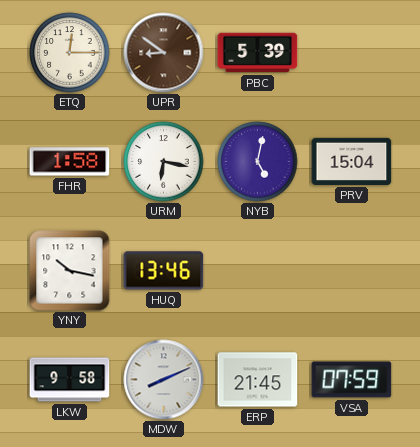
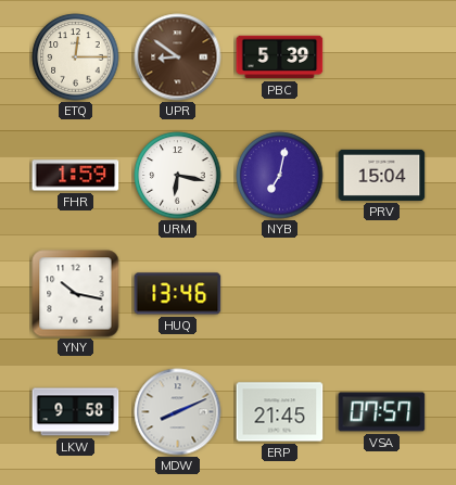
FHR: 1:58 -> 1:59
NYB: 5:02 -> 7:02
VSA: 07:59 -> 07:57
